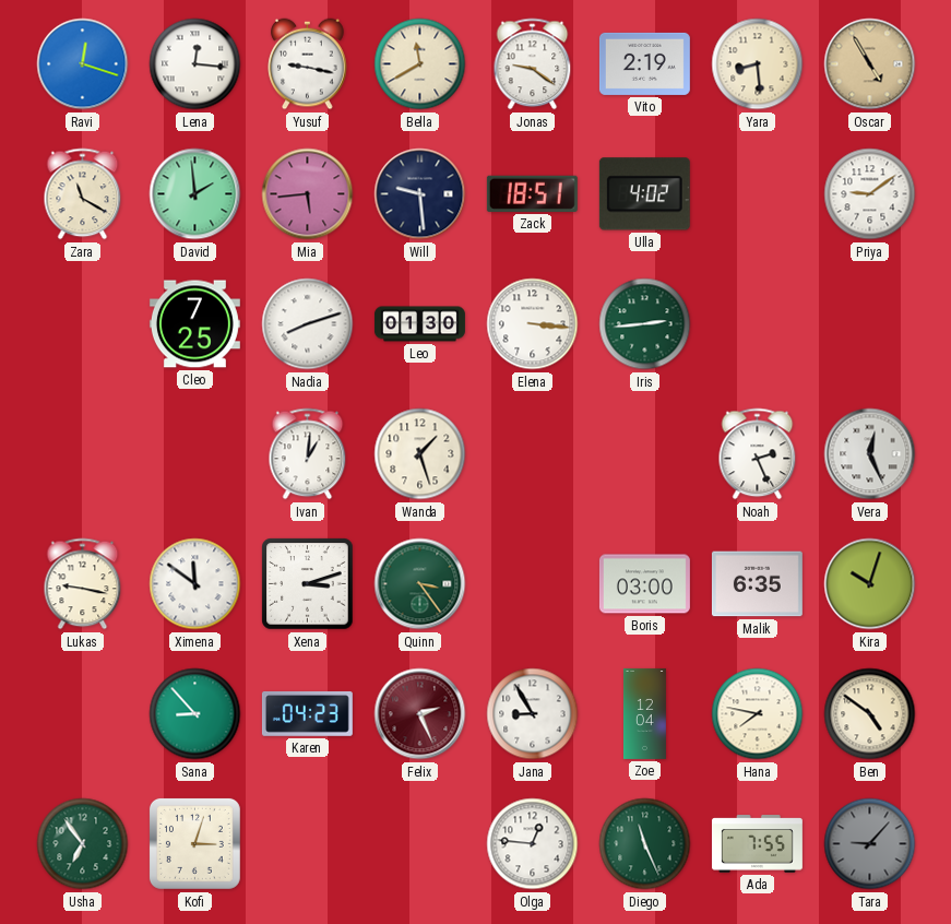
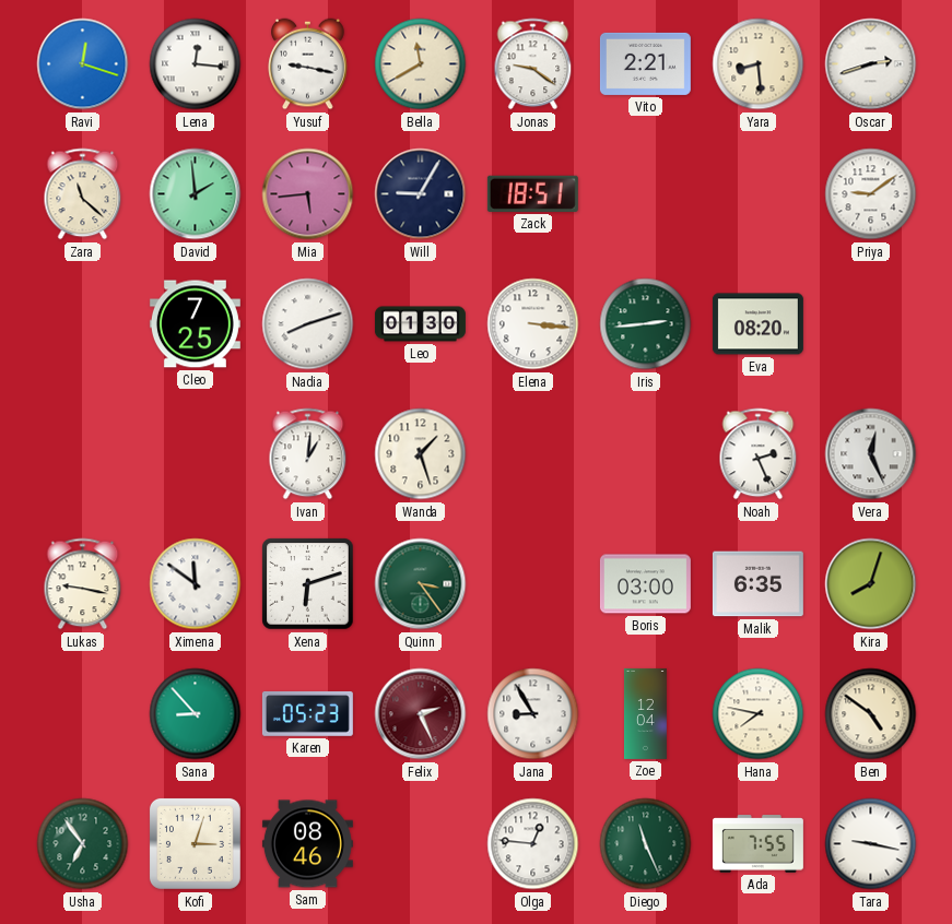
Vito: 2:19 -> 2:21
Oscar: 4:55 -> 2:42
Oscar dial: champagne -> white
Zara: 11:20 -> 11:22
Will: 9:29 -> 9:05
Ulla: 4:02 -> none
Eva: none -> 08:20
Xena: 3:12 -> 6:12
Kira: 10:03 -> 8:03
Karen: 04:23 -> 05:23
Sam: none -> 08:46
Tara: 9:07 -> 9:17
Tara dial: grey -> white
